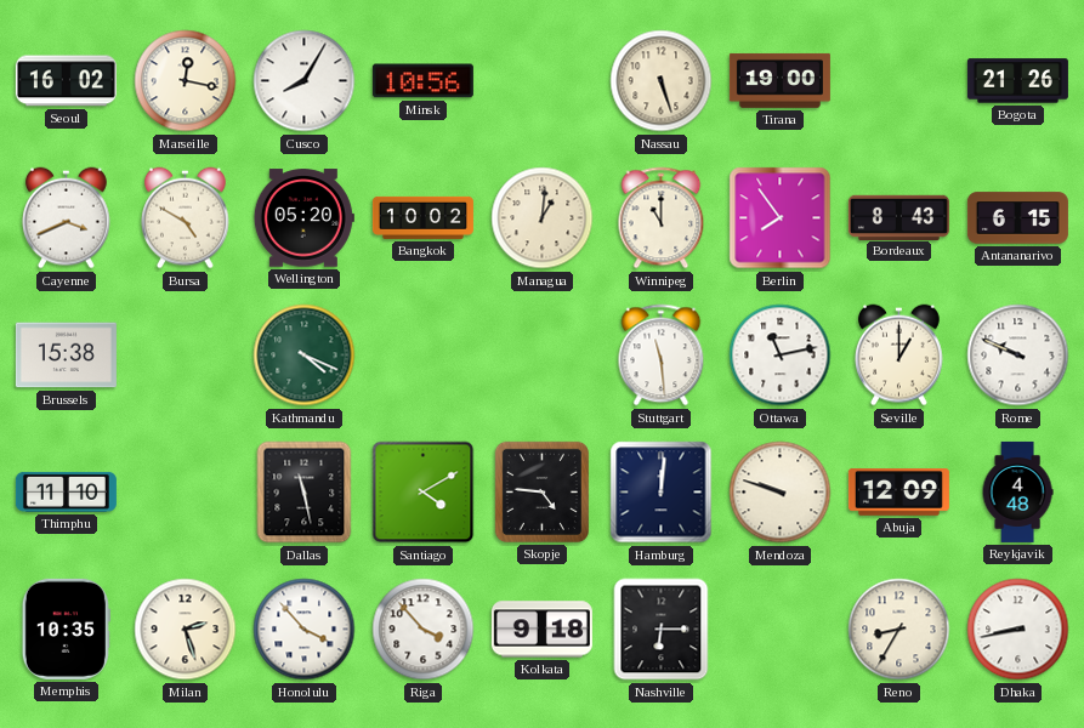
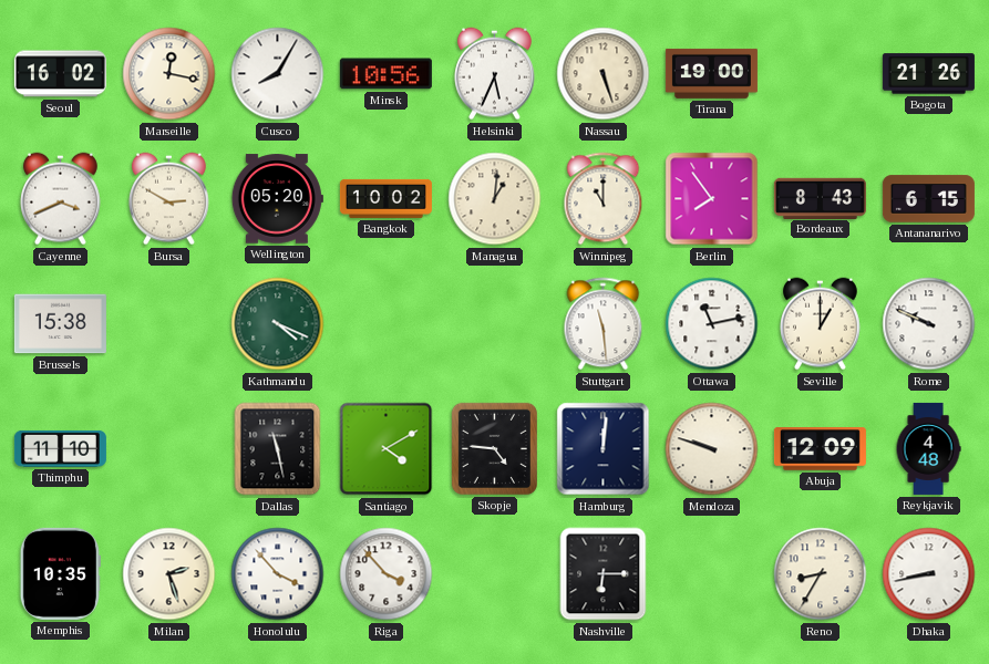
Helsinki: none -> 5:34
Bursa: 4:50 -> 2:50
Kolkata: 9:18 -> none
